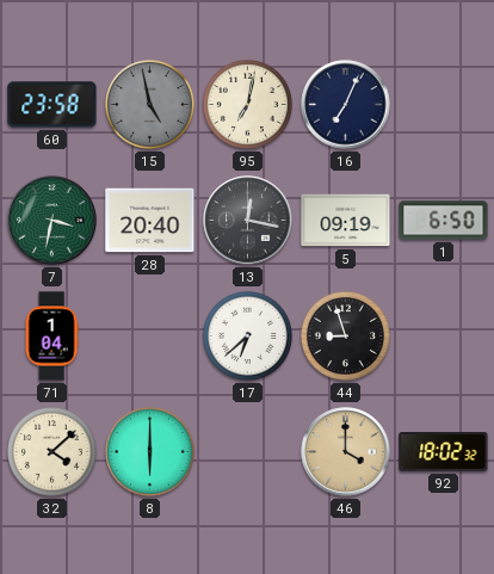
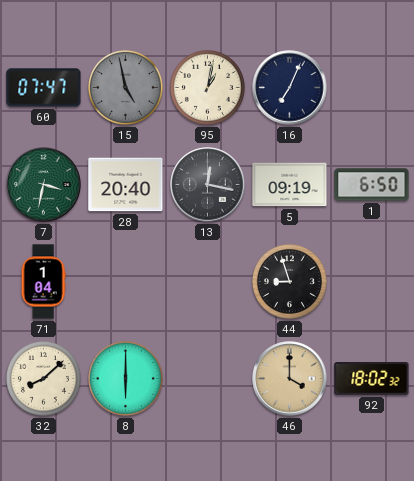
60: 23:58 -> 07:47
95: 7:02 -> 1:02
17: 6:38 -> none
32: 4:08 -> 8:08
